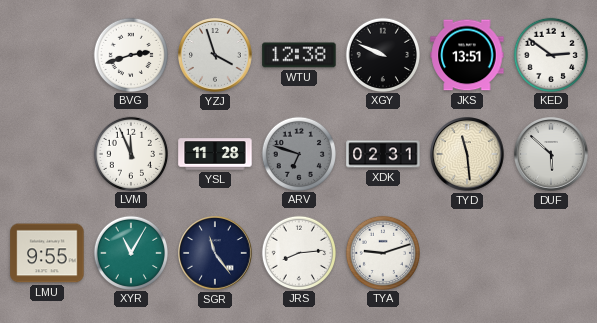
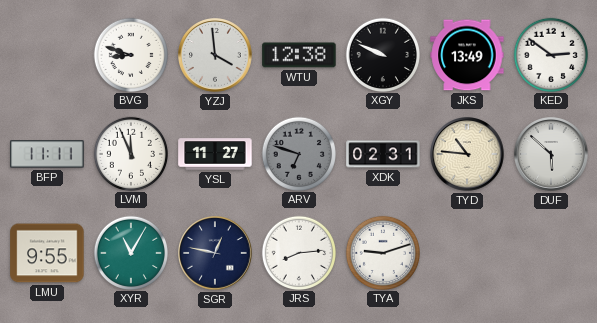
BVG: 2:42 -> 8:48
YZJ: 3:57 -> 3:59
JKS: 13:51 -> 13:49
BFP: none -> 11:11
YSL: 11:28 -> 11:27
TYD: 11:29 -> 10:46
SGR: 11:24 -> 12:47
